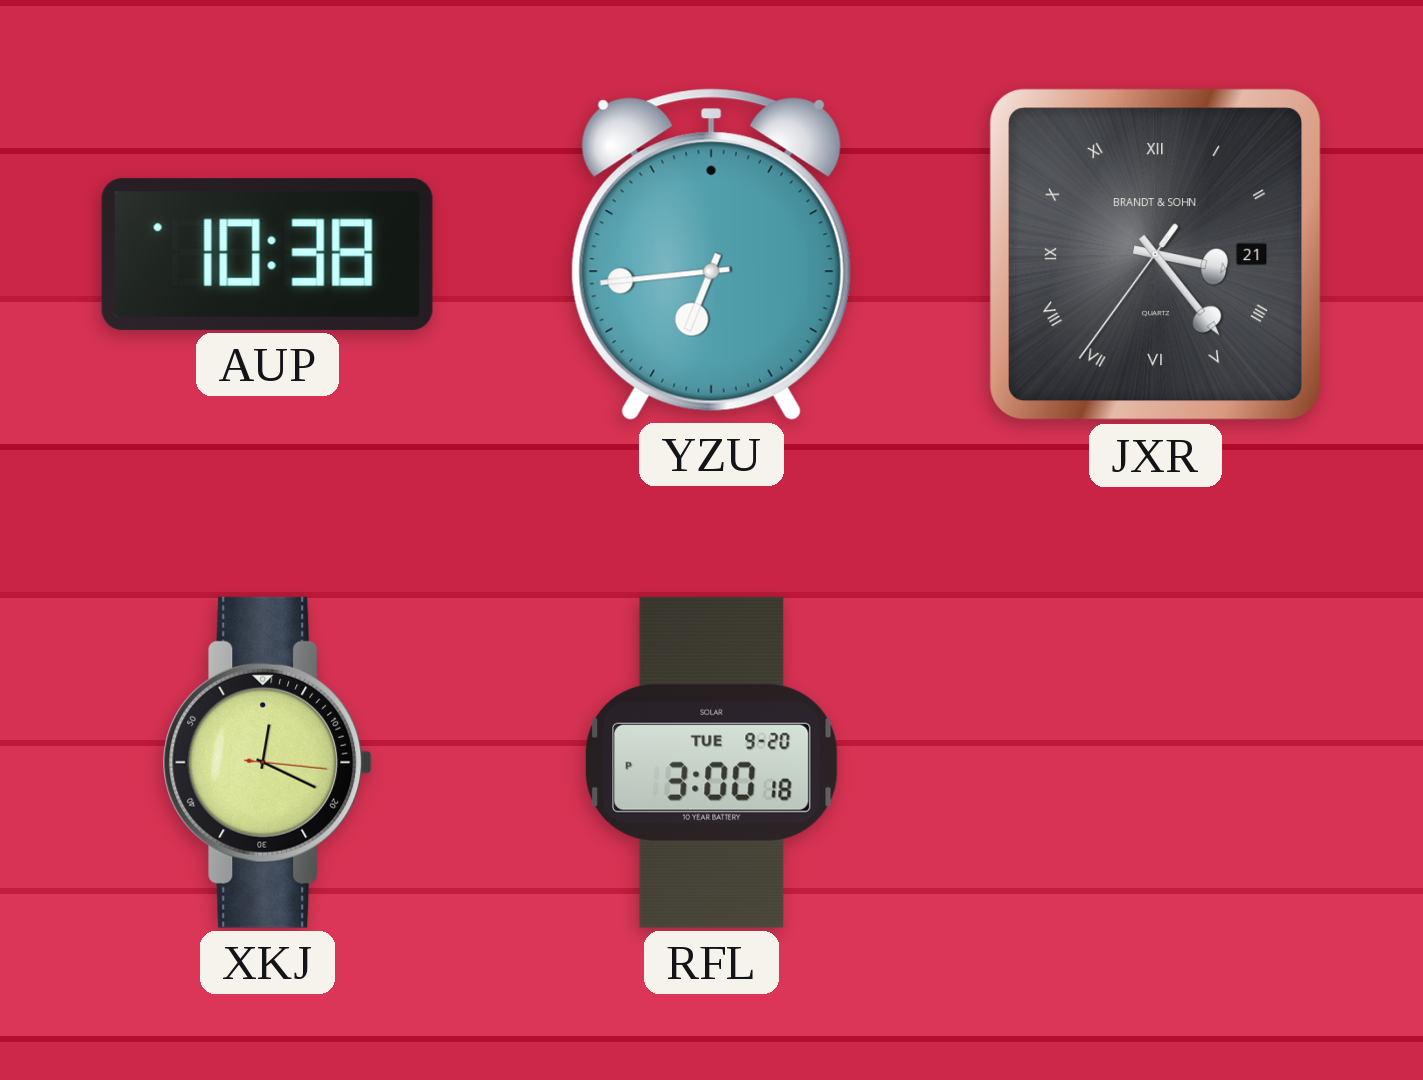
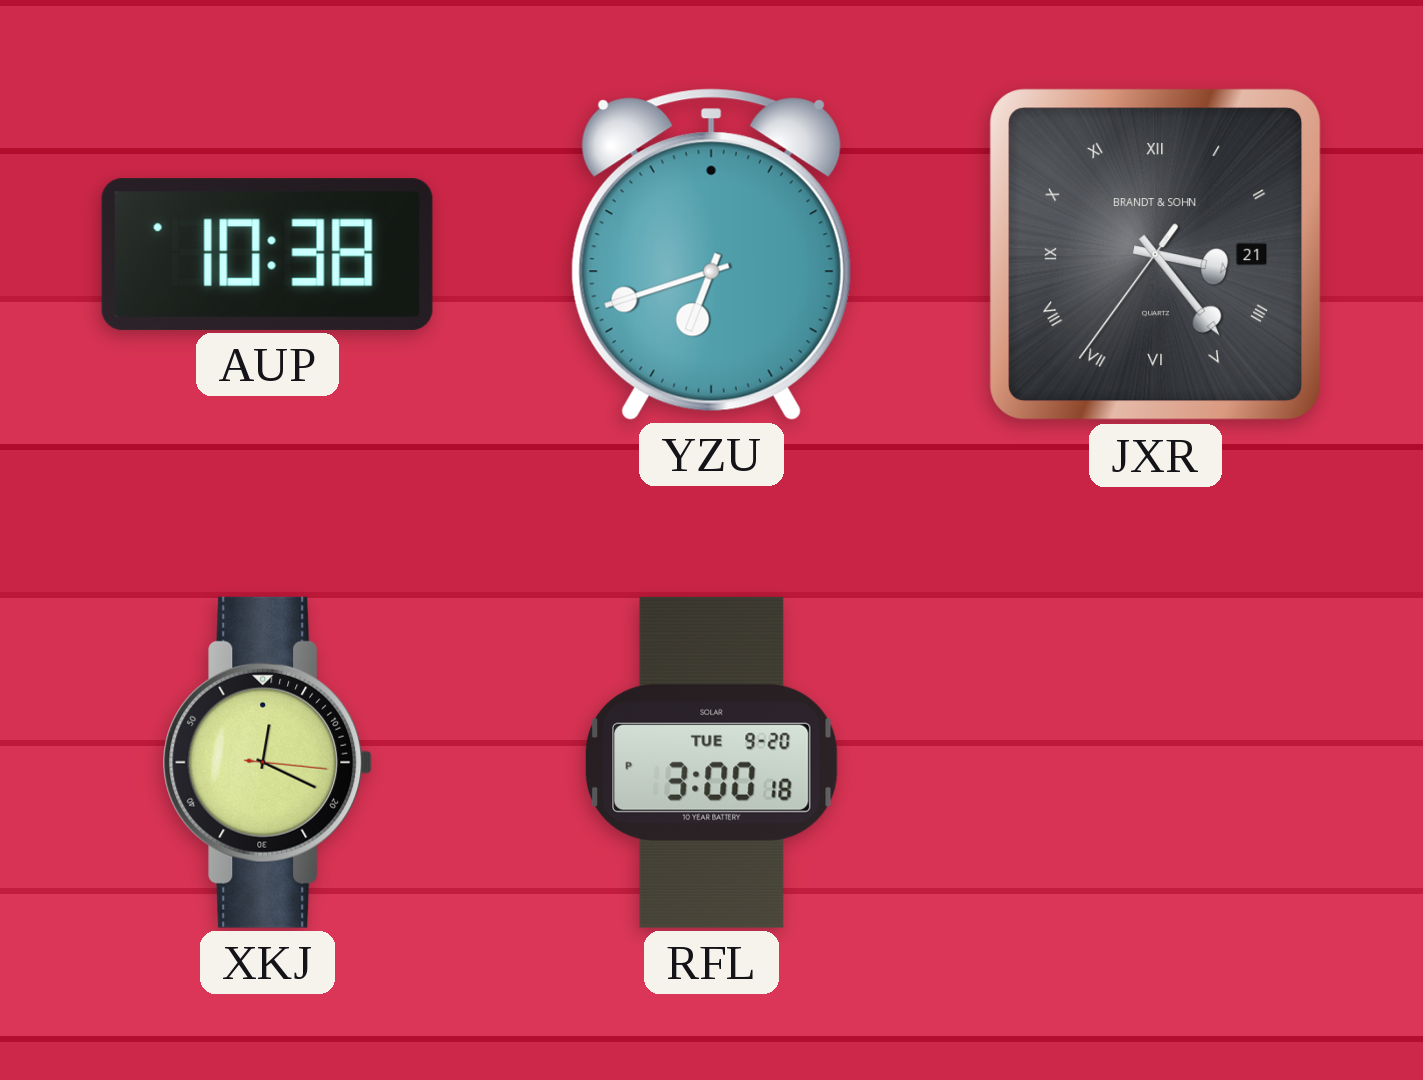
YZU: 6:44 -> 6:42
